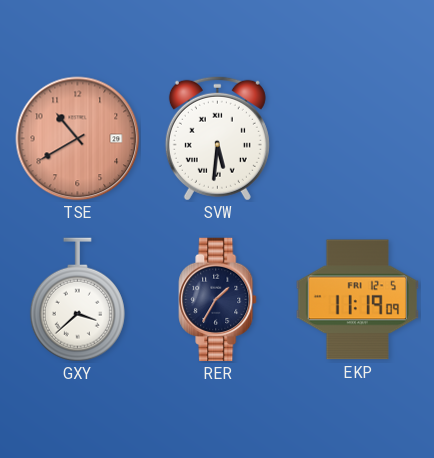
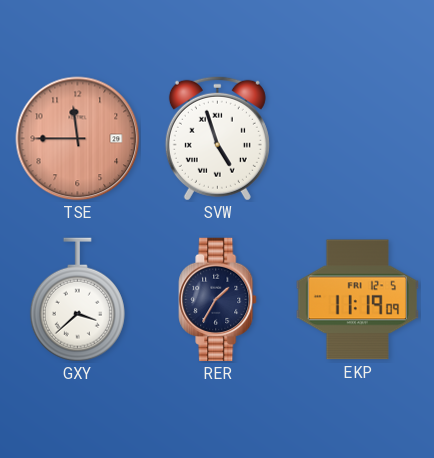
TSE: 10:40 -> 11:45
SVW: 5:31 -> 4:57
